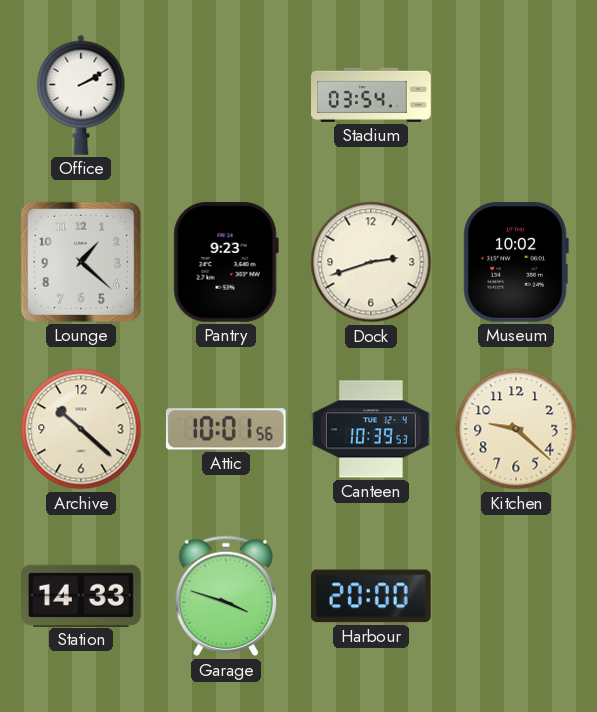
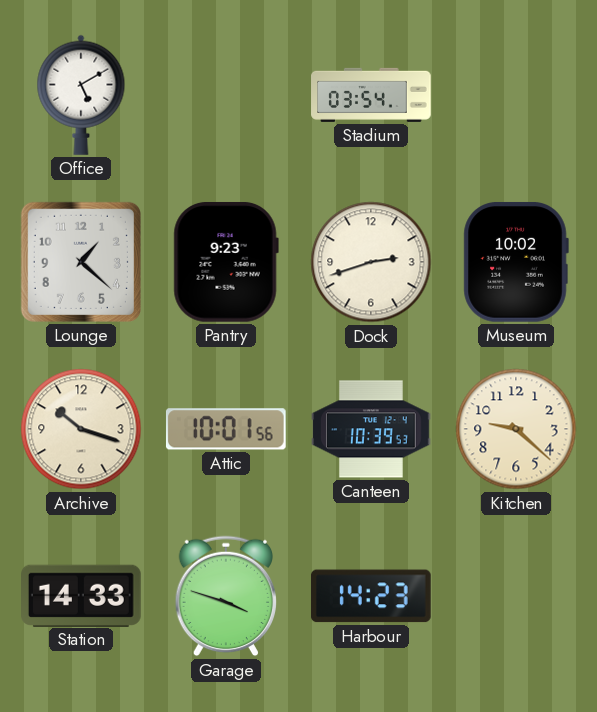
Office: 2:10 -> 5:10
Archive: 10:22 -> 10:18
Harbour: 20:00 -> 14:23
